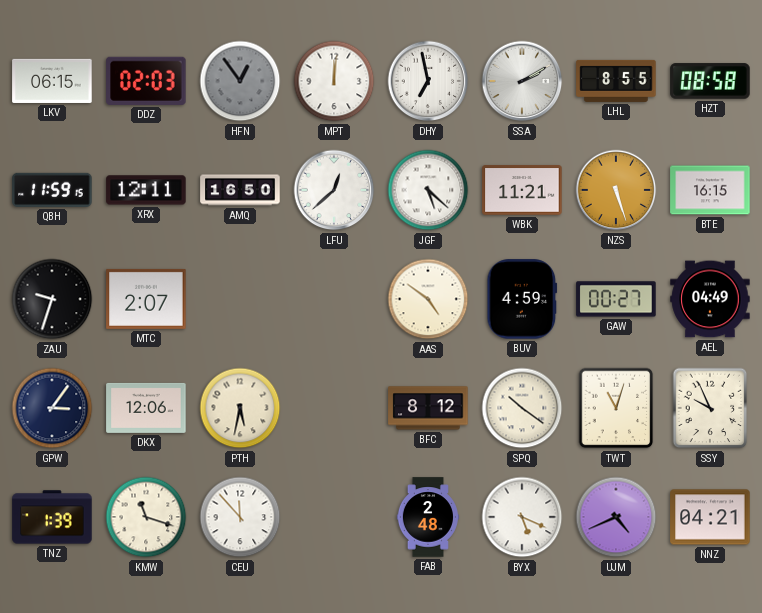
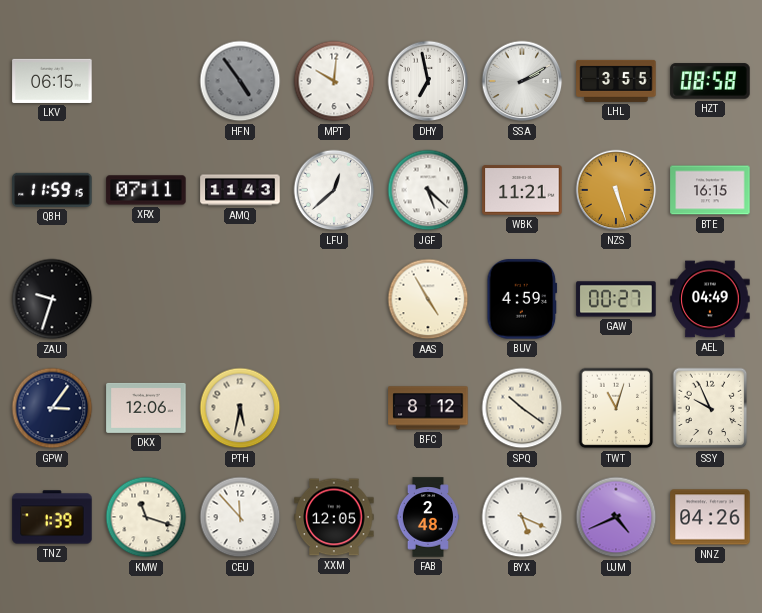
DDZ: 02:03 -> none
HFN: 12:54 -> 4:54
MPT: 12:01 -> 10:01
LHL: 8:55 -> 3:55
XRX: 12:11 -> 07:11
AMQ: 16:50 -> 11:43
MTC: 2:07 -> none
AAS: 4:51 -> 4:55
XXM: none -> 12:05
NNZ: 04:21 -> 04:26
